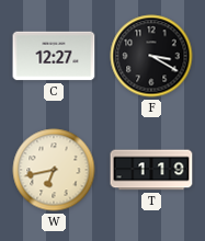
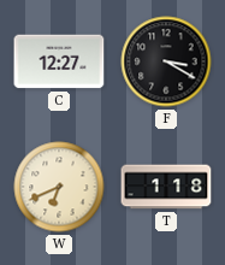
W: 6:43 -> 6:41
T: 1:19 -> 1:18
